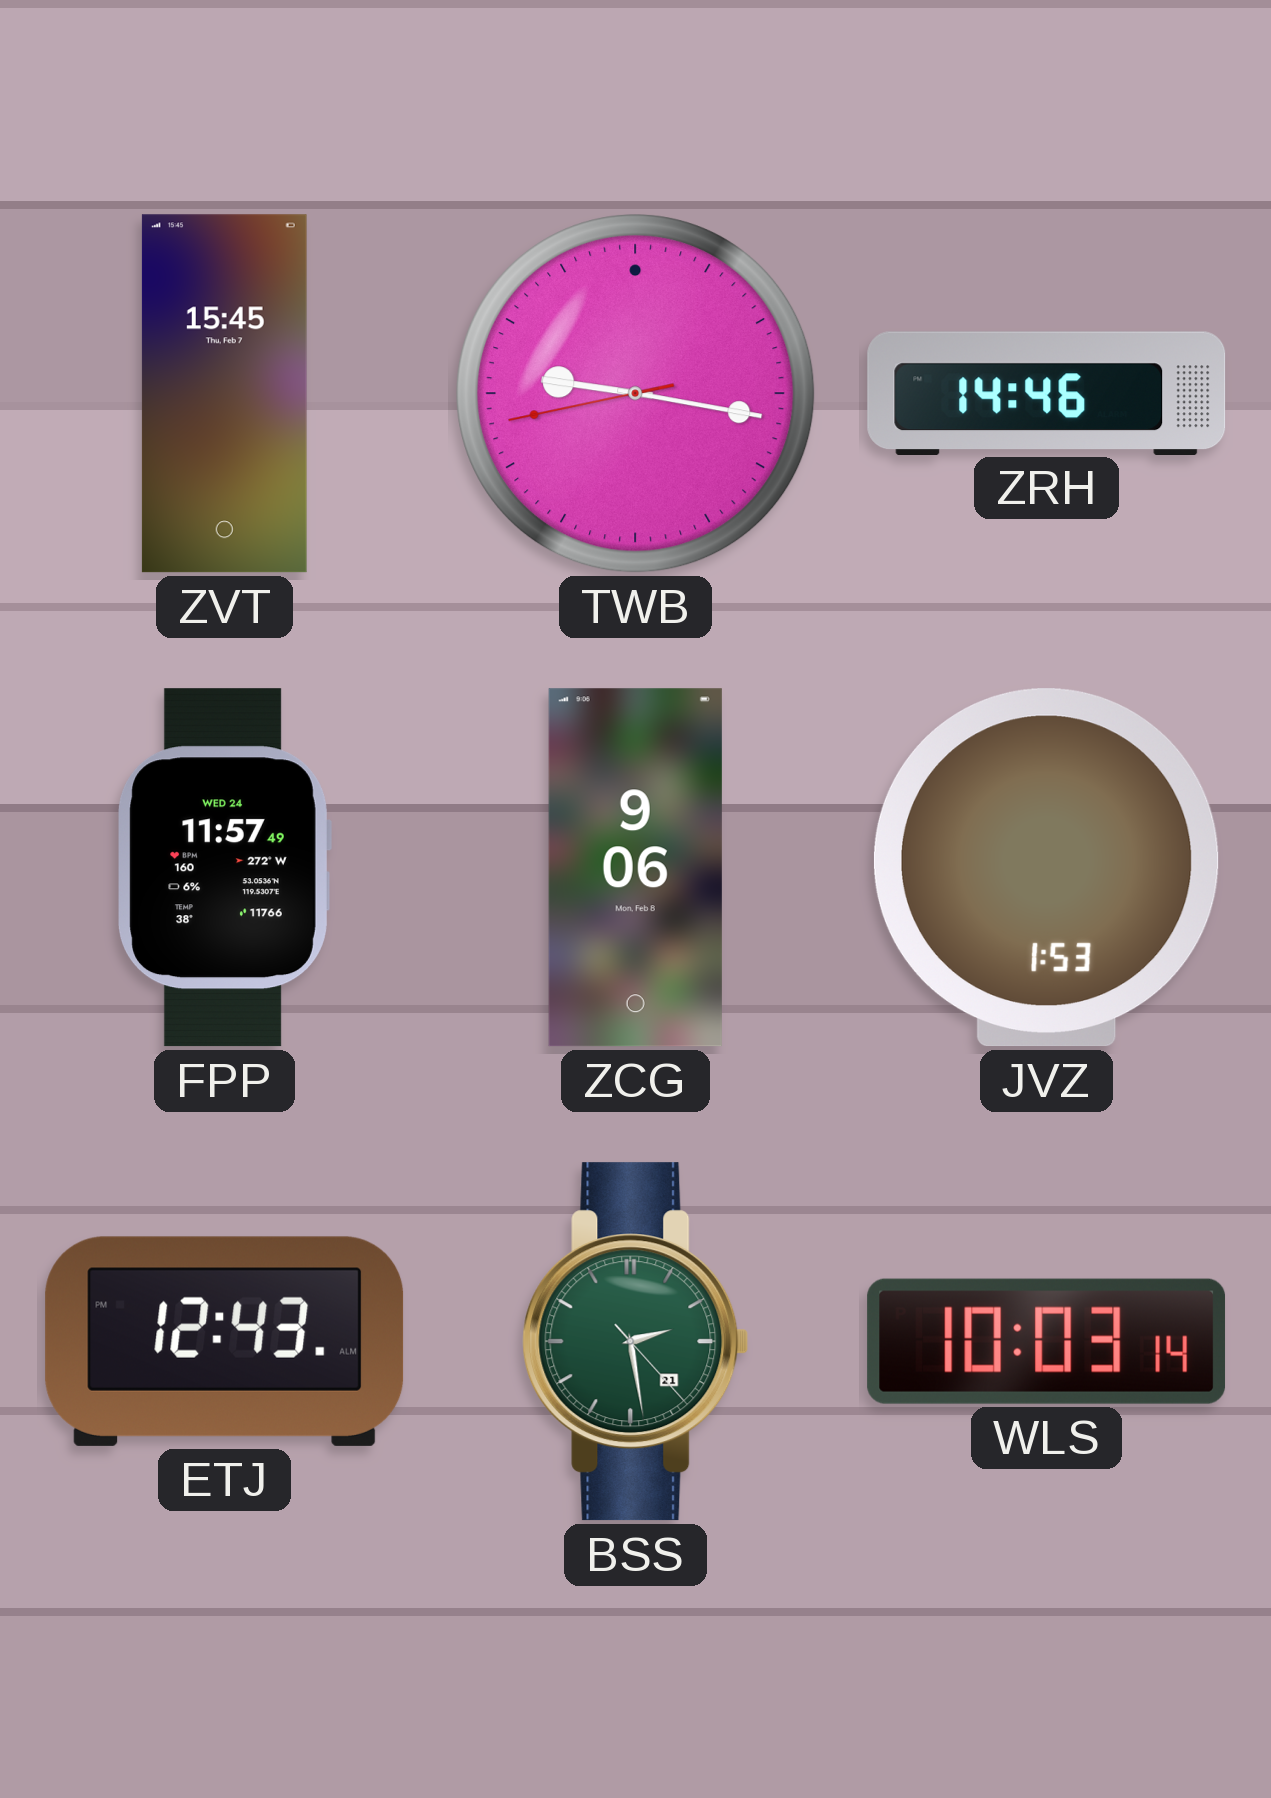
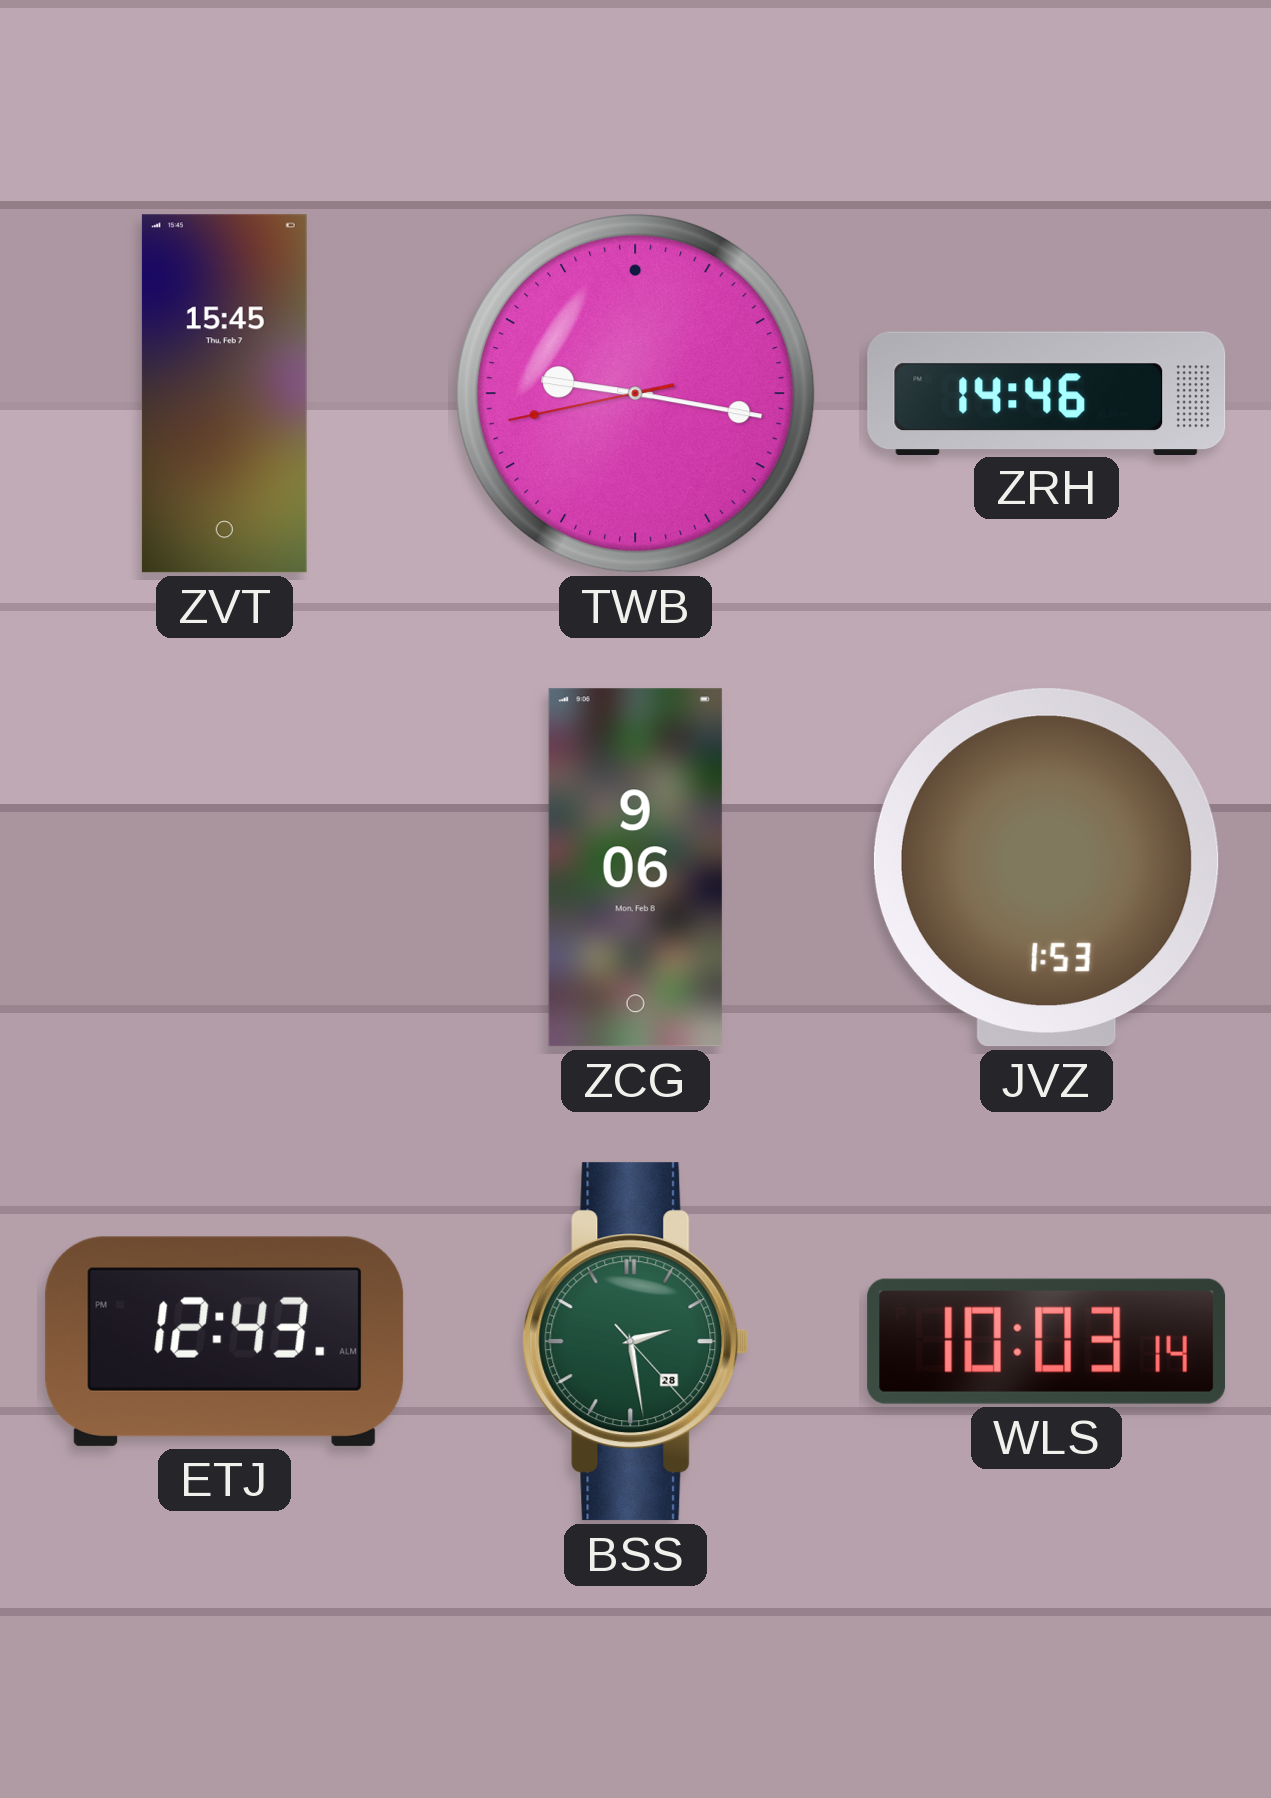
FPP: 11:57 -> none
BSS date: 21 -> 28
